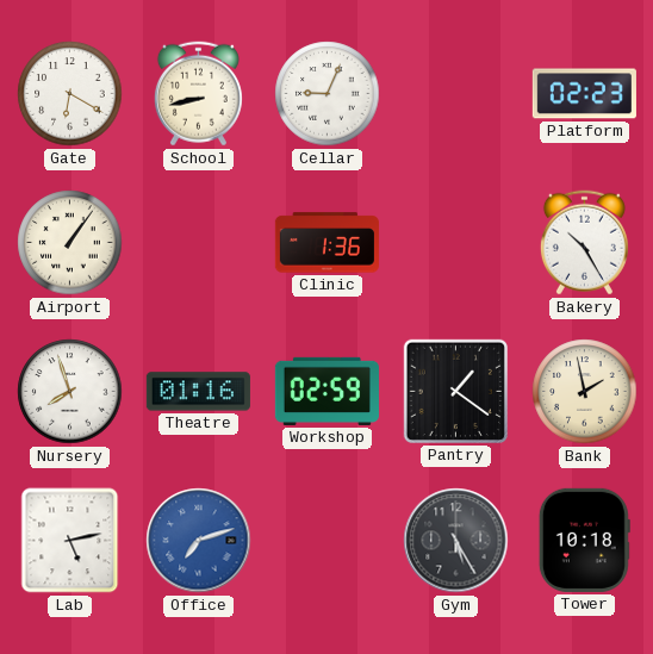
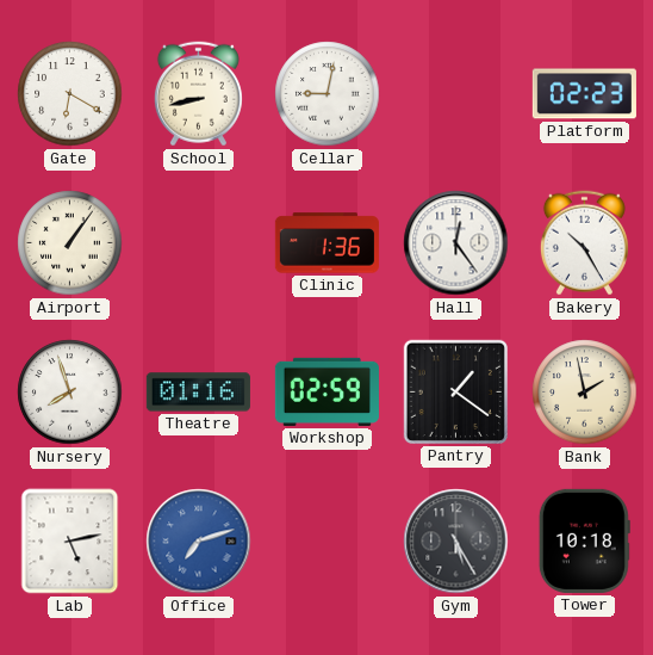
Cellar: 9:04 -> 9:02
Hall: none -> 12:24
